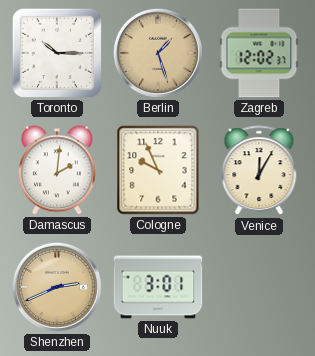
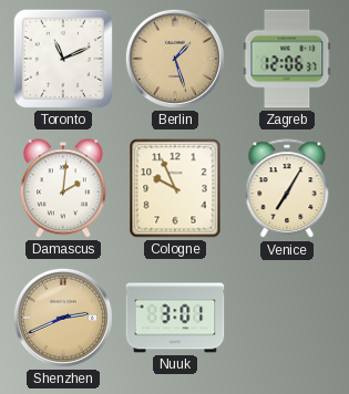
Toronto: 10:15 -> 11:11
Zagreb: 12:02 -> 12:06
Venice: 12:05 -> 7:05
